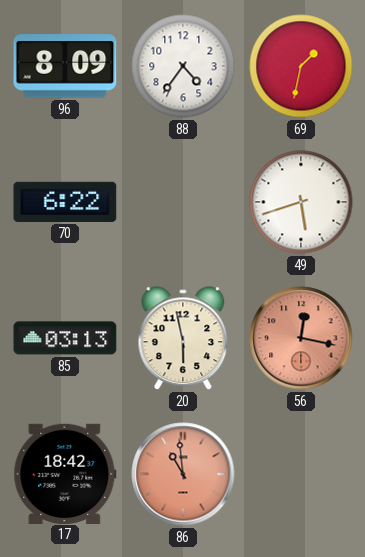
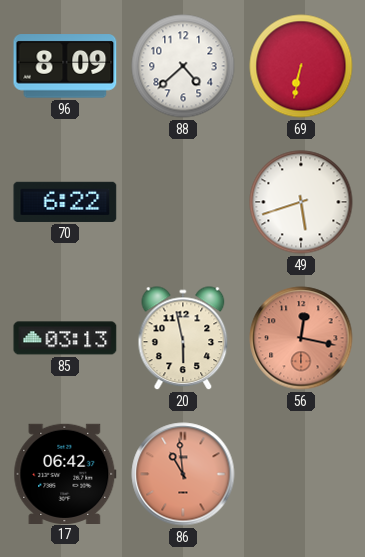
88: 4:36 -> 4:38
69: 1:32 -> 6:32
17: 18:42 -> 06:42
